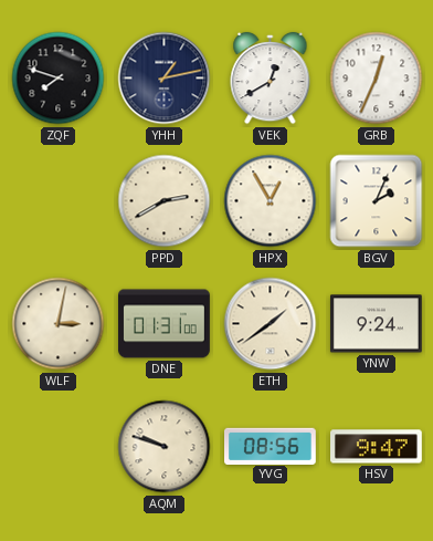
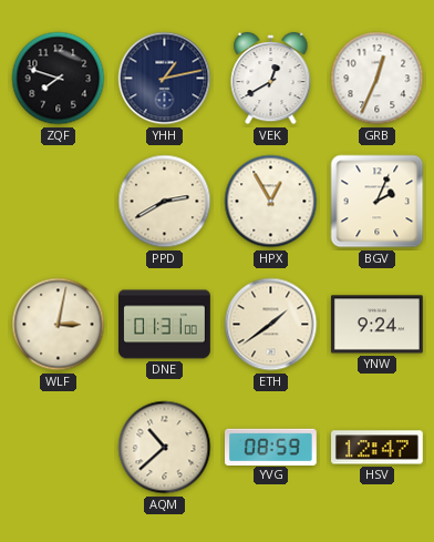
AQM: 9:48 -> 10:38
YVG: 08:56 -> 08:59
HSV: 9:47 -> 12:47
